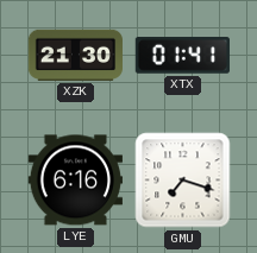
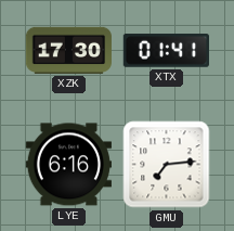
XZK: 21:30 -> 17:30
GMU: 7:18 -> 7:14
